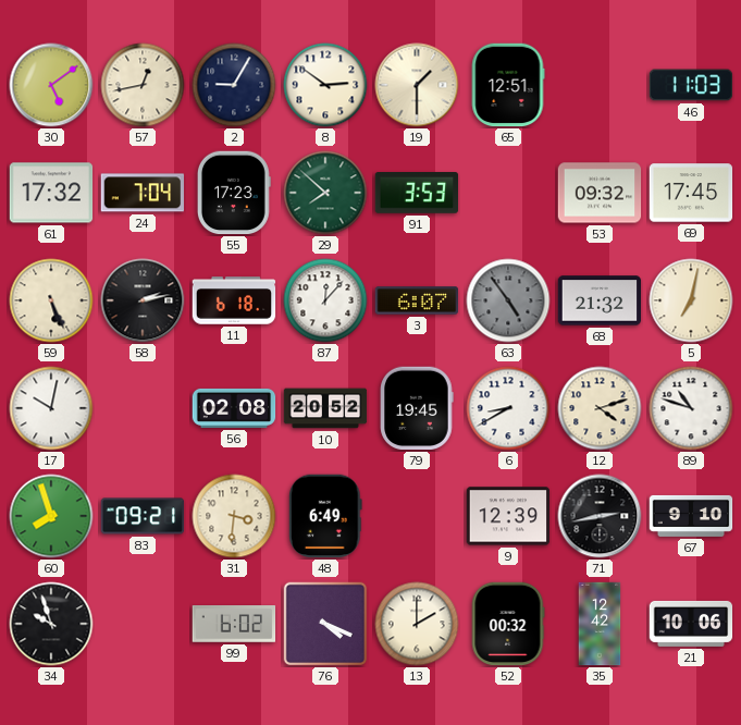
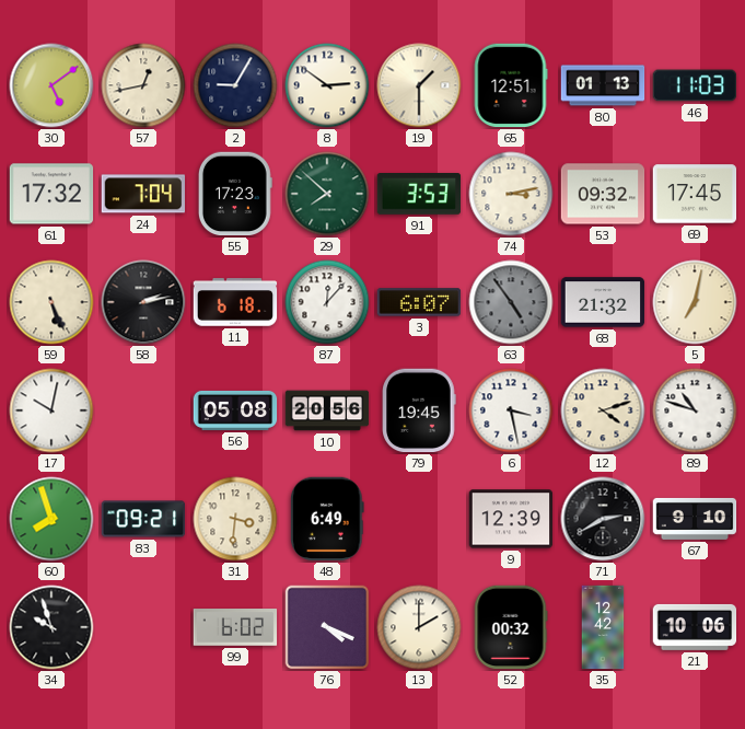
80: none -> 01:13
74: none -> 3:13
56: 02:08 -> 05:08
10: 20:52 -> 20:56
6: 8:40 -> 3:28
71: 2:43 -> 2:40
